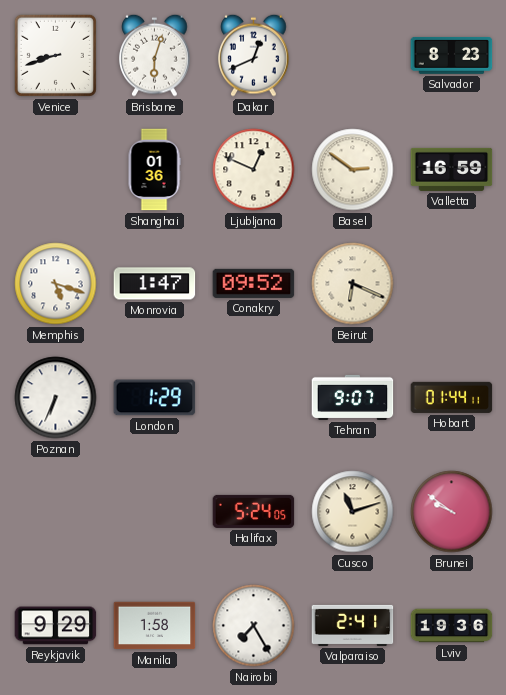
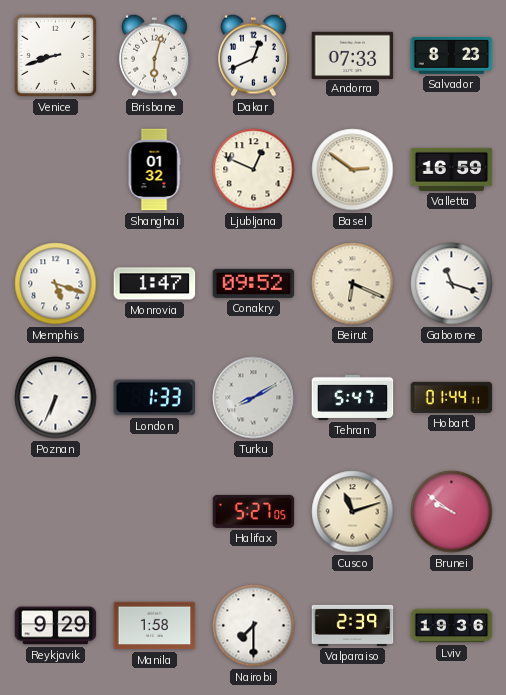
Andorra: none -> 07:33
Shanghai: 01:36 -> 01:32
Gaborone: none -> 11:18
London: 1:29 -> 1:33
Turku: none -> 8:10
Tehran: 9:07 -> 5:47
Halifax: 5:24 -> 5:27
Nairobi: 7:25 -> 7:30
Valparaiso: 2:41 -> 2:39
